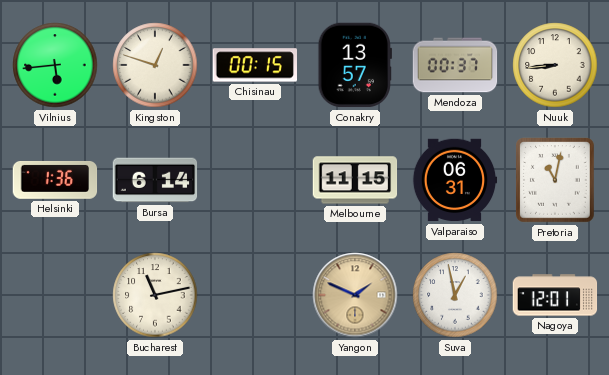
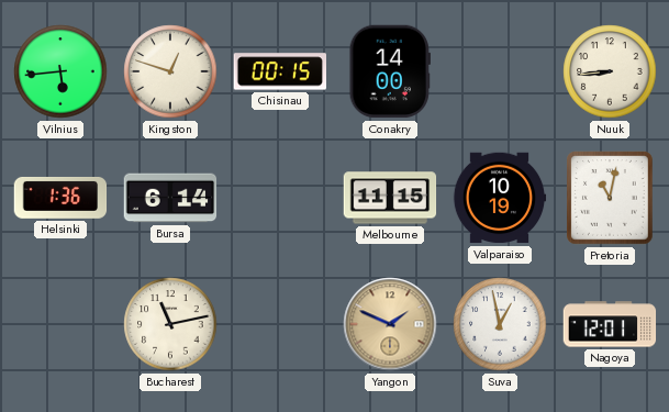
Conakry: 13:57 -> 14:00
Mendoza: 00:37 -> none
Valparaiso: 06:31 -> 10:19
